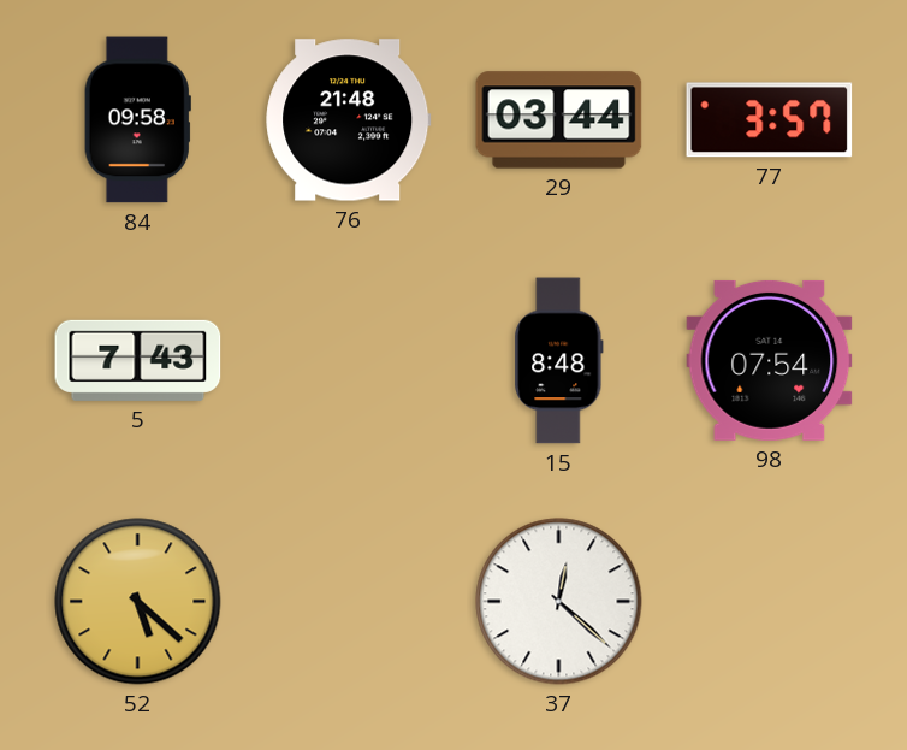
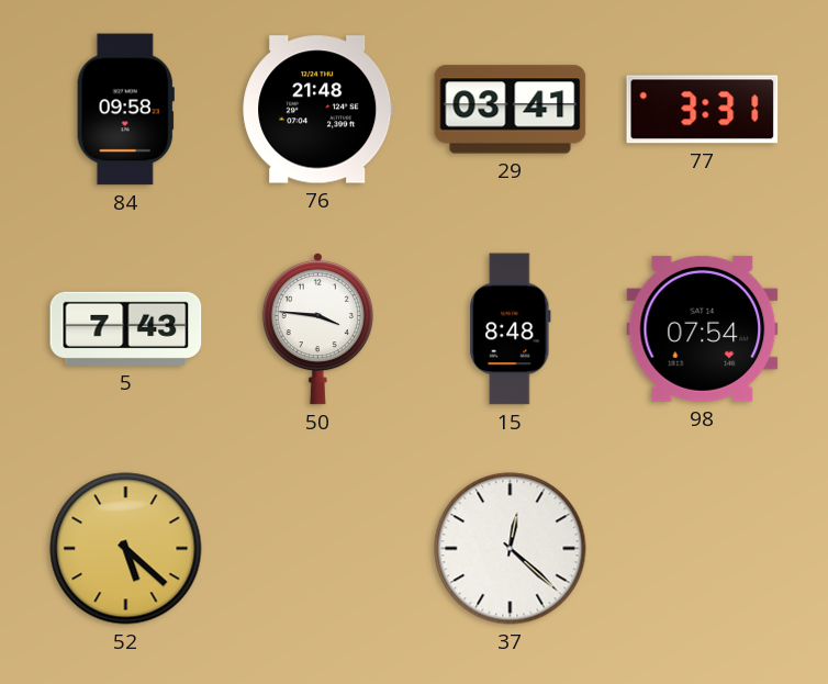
29: 03:44 -> 03:41
77: 3:57 -> 3:31
50: none -> 3:46
